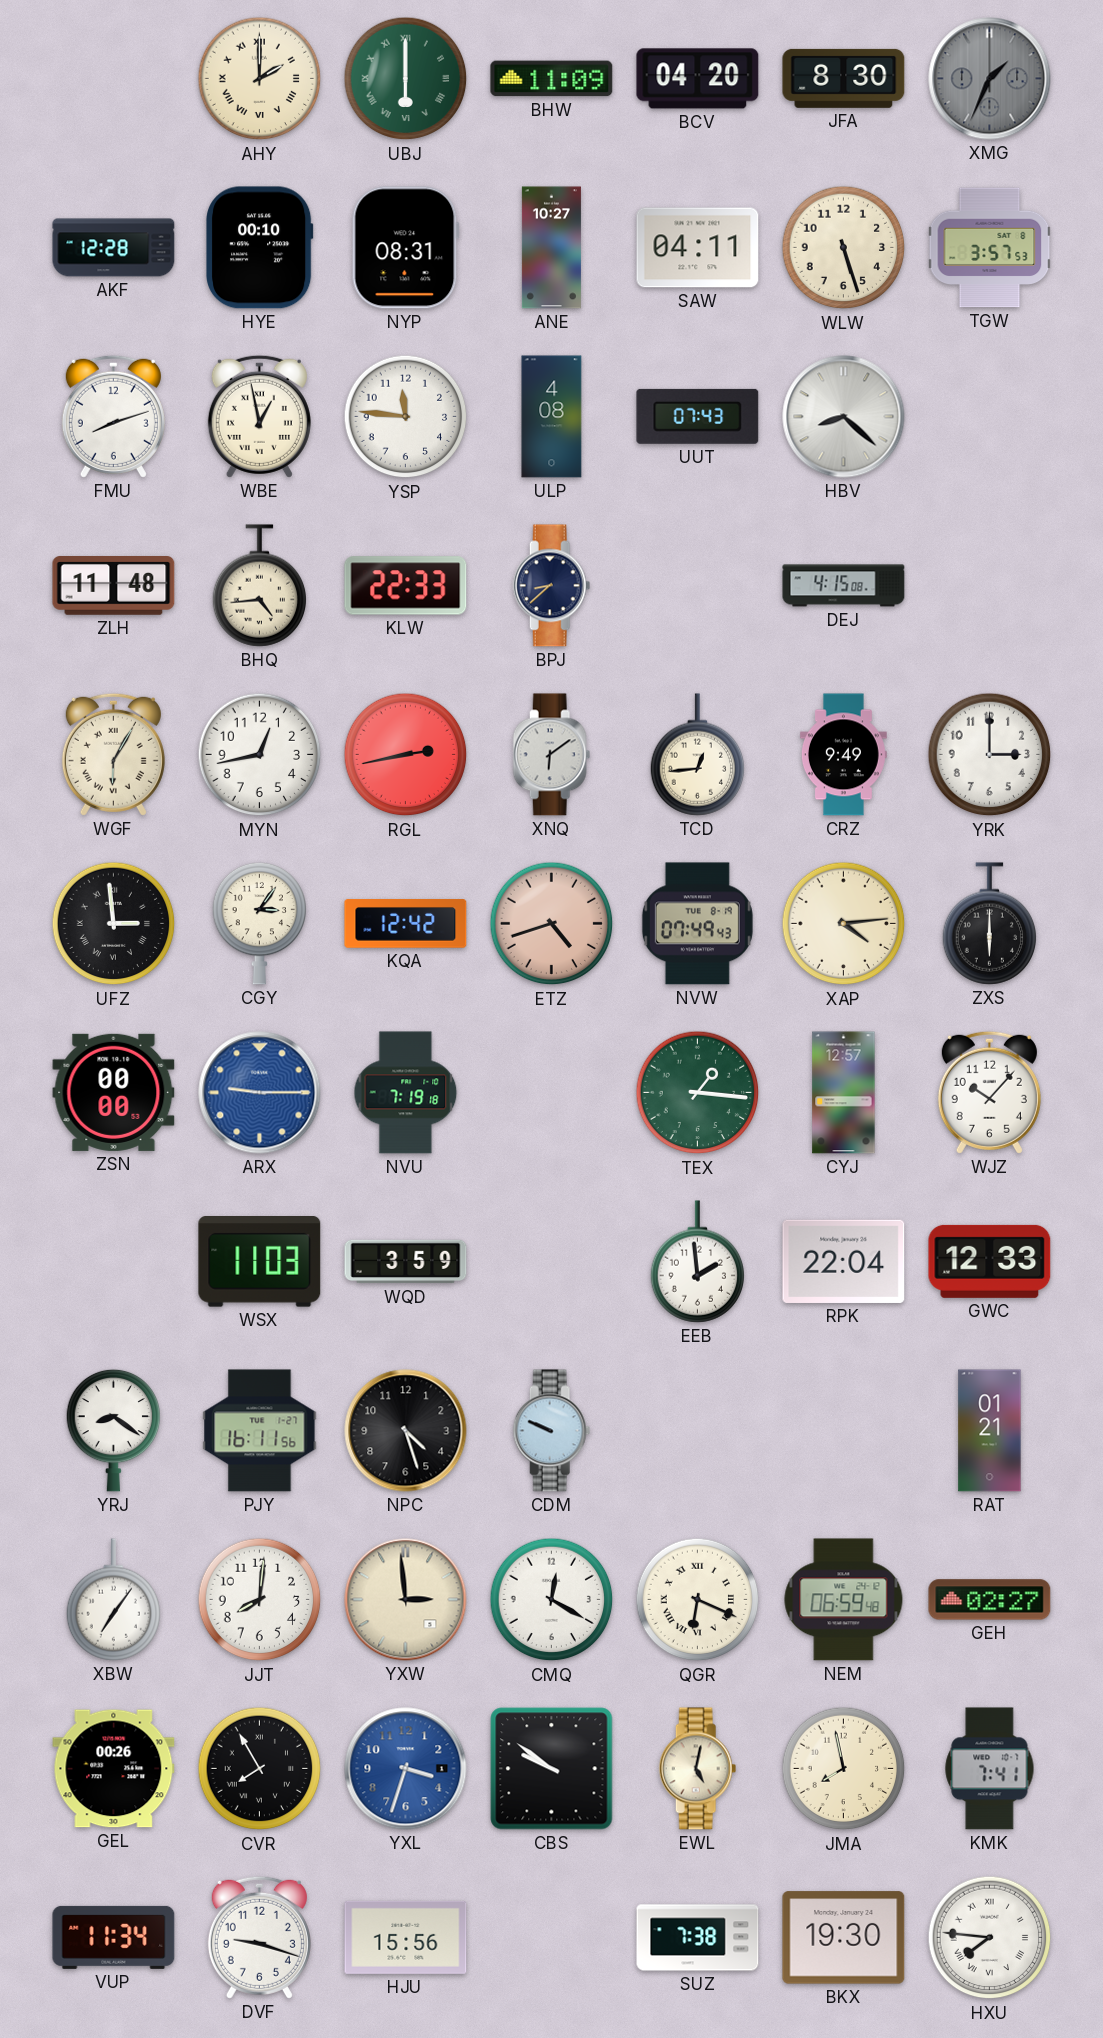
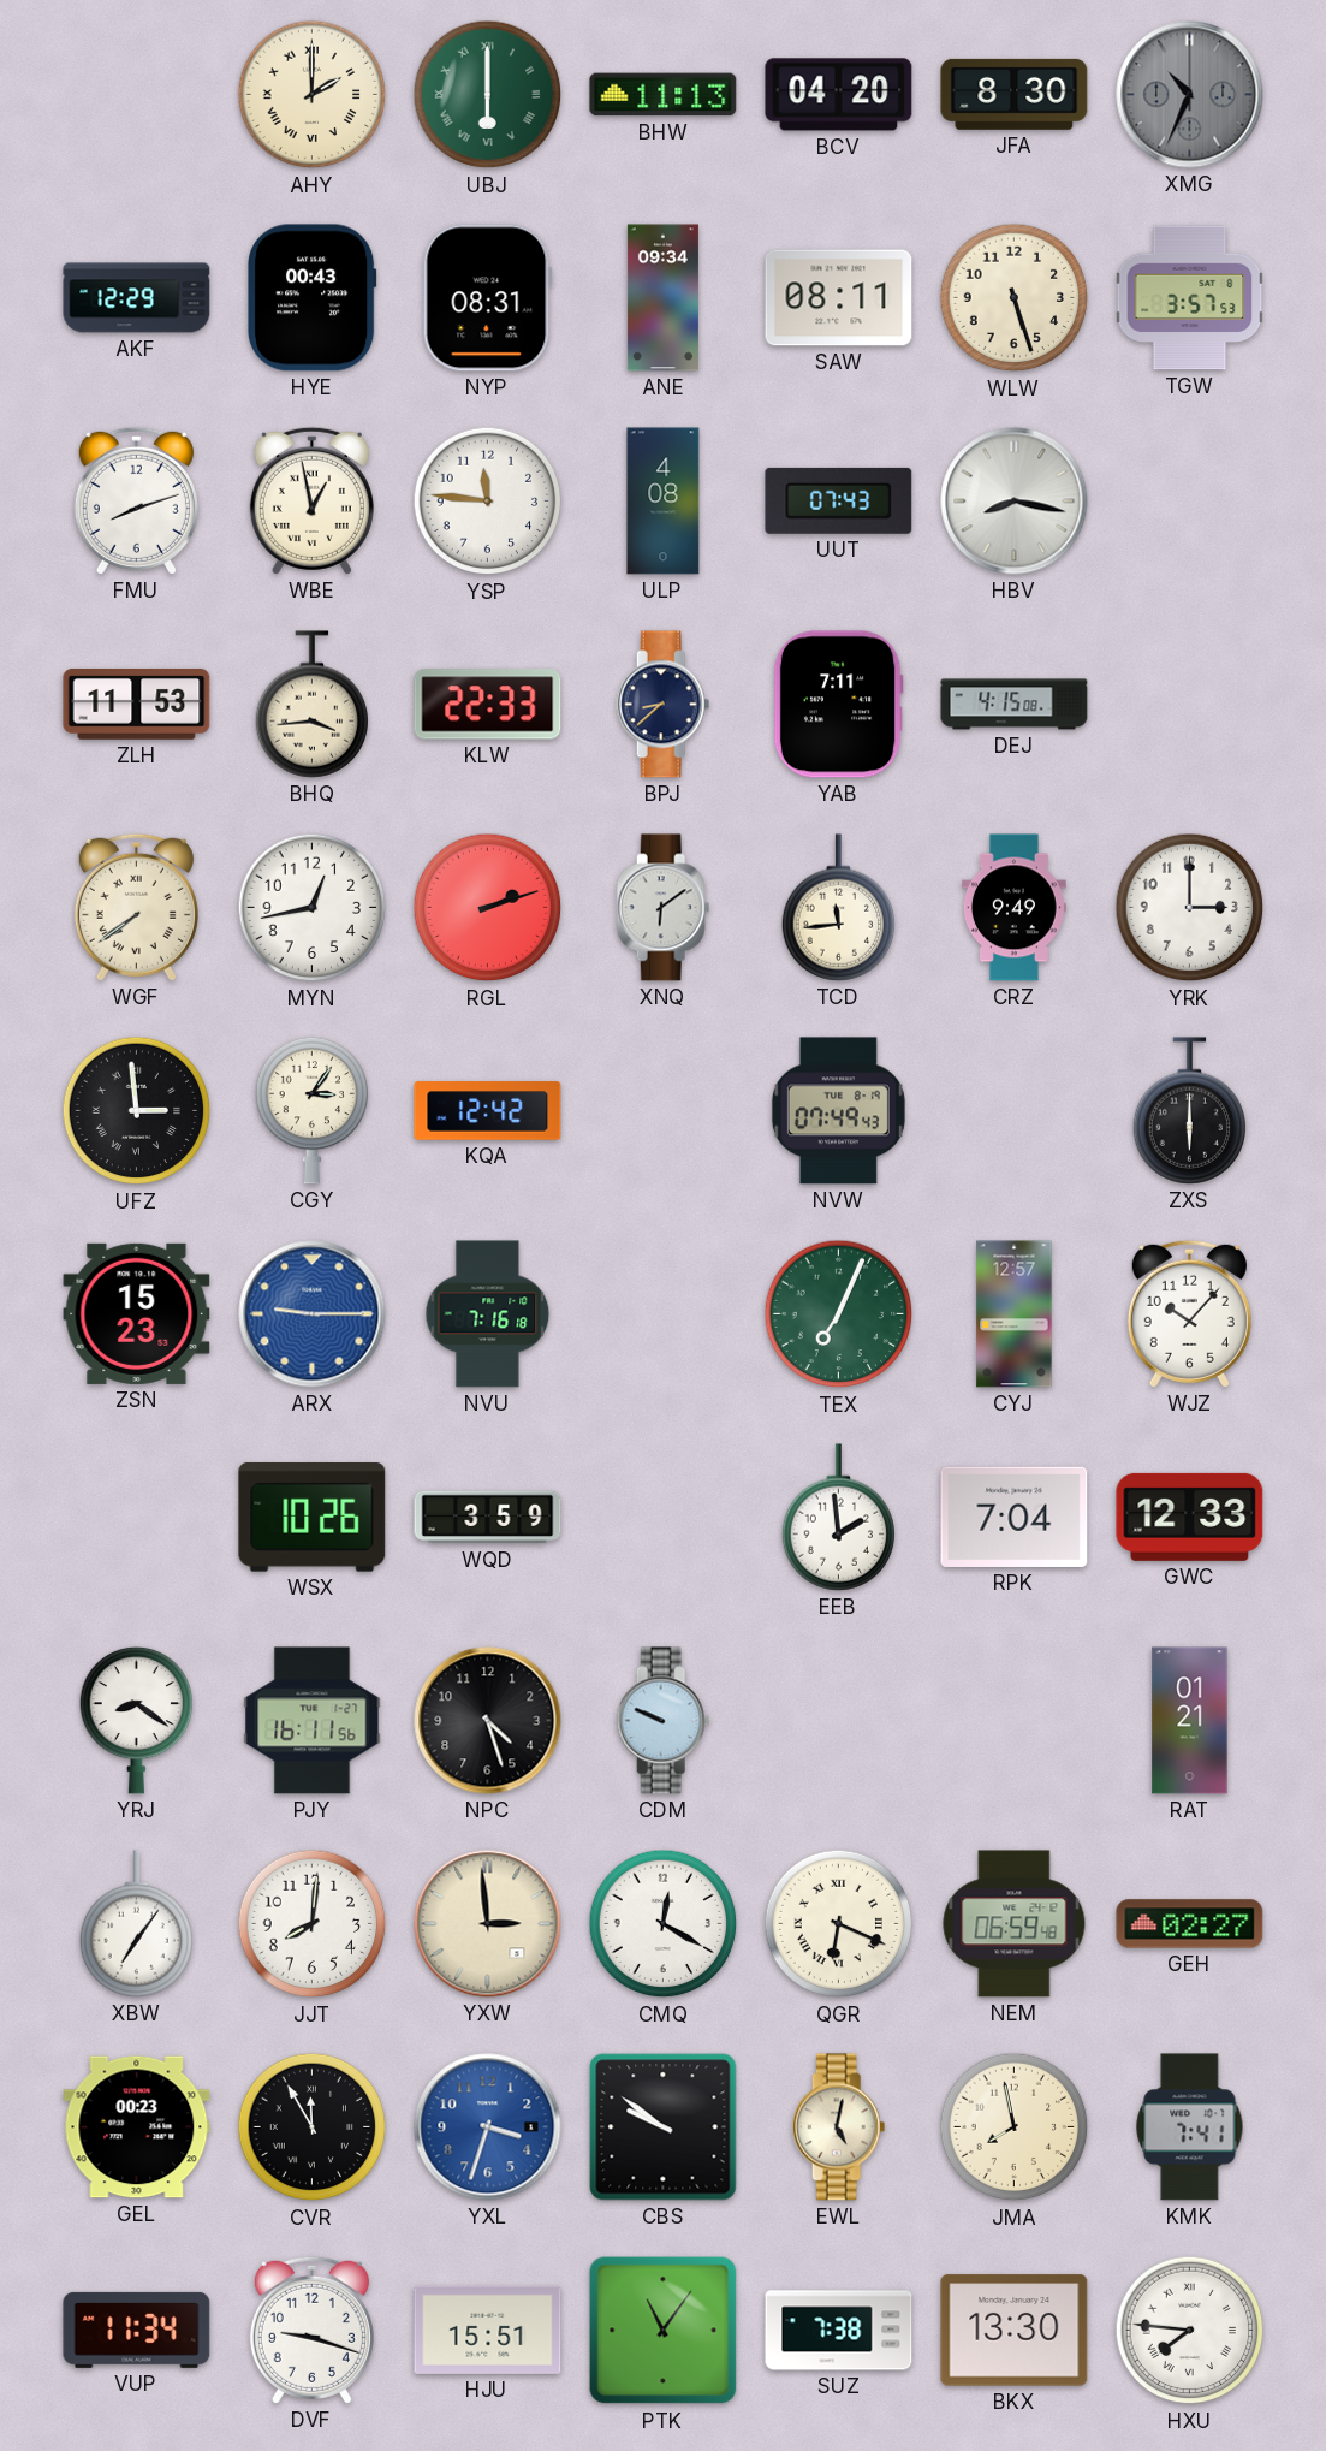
BHW: 11:09 -> 11:13
XMG: 1:34 -> 10:34
AKF: 12:28 -> 12:29
HYE: 00:10 -> 00:43
ANE: 10:27 -> 09:34
SAW: 04:11 -> 08:11
HBV: 8:22 -> 8:17
ZLH: 11:48 -> 11:53
BHQ: 4:44 -> 3:44
YAB: none -> 7:11
WGF: 6:05 -> 7:39
RGL: 2:43 -> 2:12
TCD: 12:44 -> 11:44
ETZ: 4:42 -> none
XAP: 4:14 -> none
ZSN: 00:00 -> 15:23
NVU: 7:19 -> 7:16
TEX: 1:16 -> 7:04
WSX: 11:03 -> 10:26
RPK: 22:04 -> 7:04
GEL: 00:26 -> 00:23
CVR: 7:55 -> 11:55
HJU: 15:56 -> 15:51
PTK: none -> 11:06
BKX: 19:30 -> 13:30
